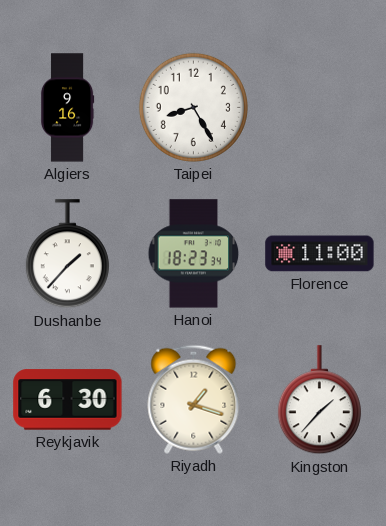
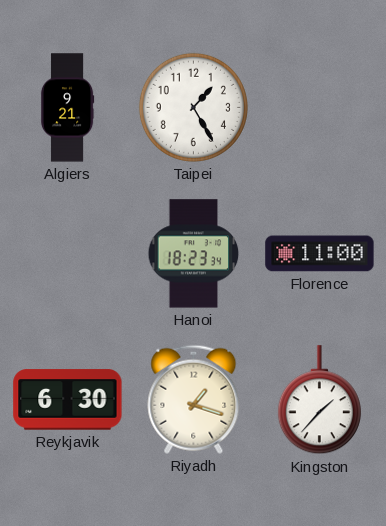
Algiers: 9:16 -> 9:21
Taipei: 8:25 -> 1:25
Dushanbe: 1:37 -> none
